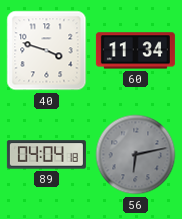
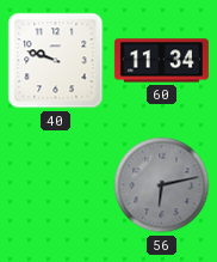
40: 3:48 -> 9:48
89: 04:04 -> none
